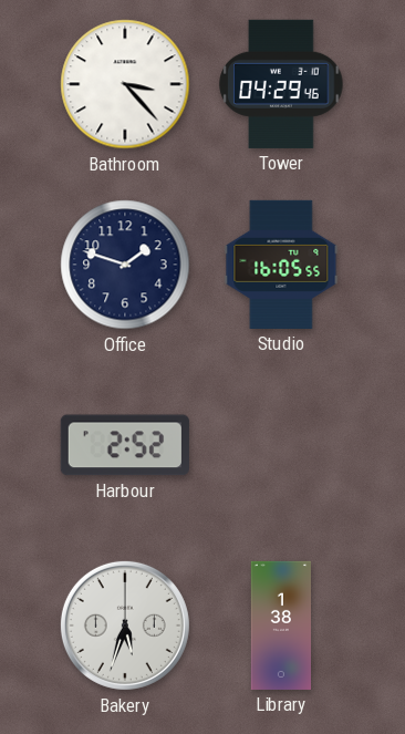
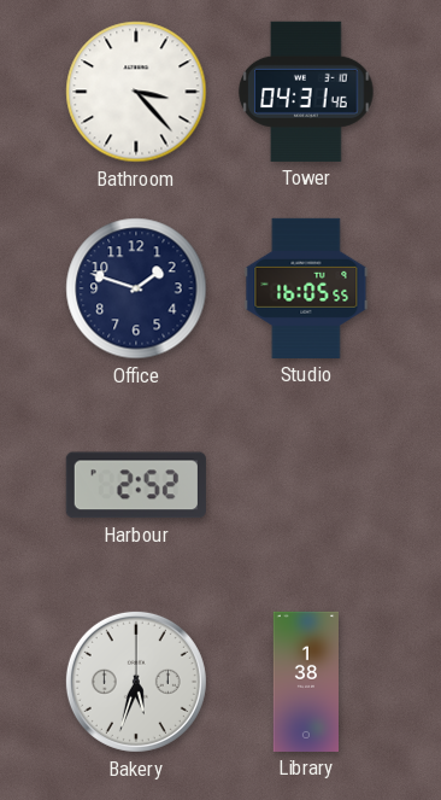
Tower: 04:29 -> 04:31
